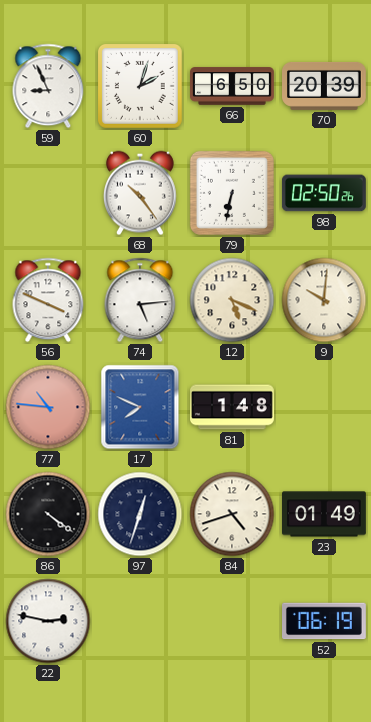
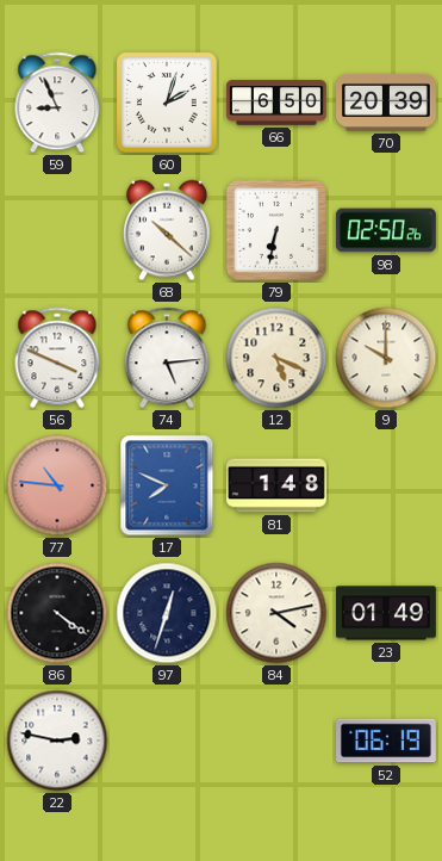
68: 10:24 -> 10:22
9: 10:01 -> 10:00
84: 4:42 -> 4:13
